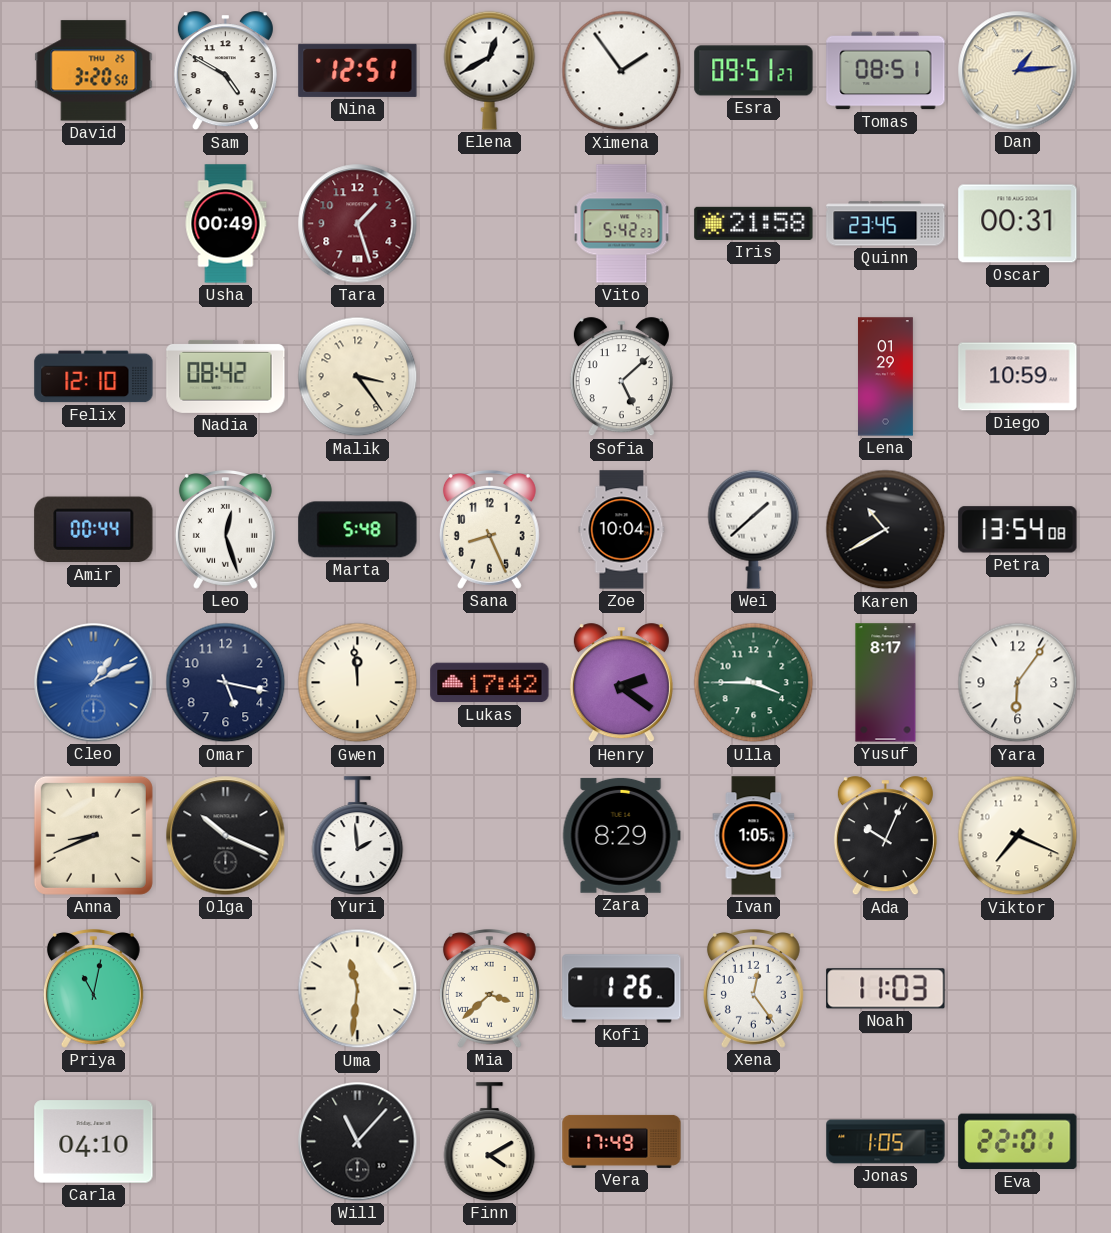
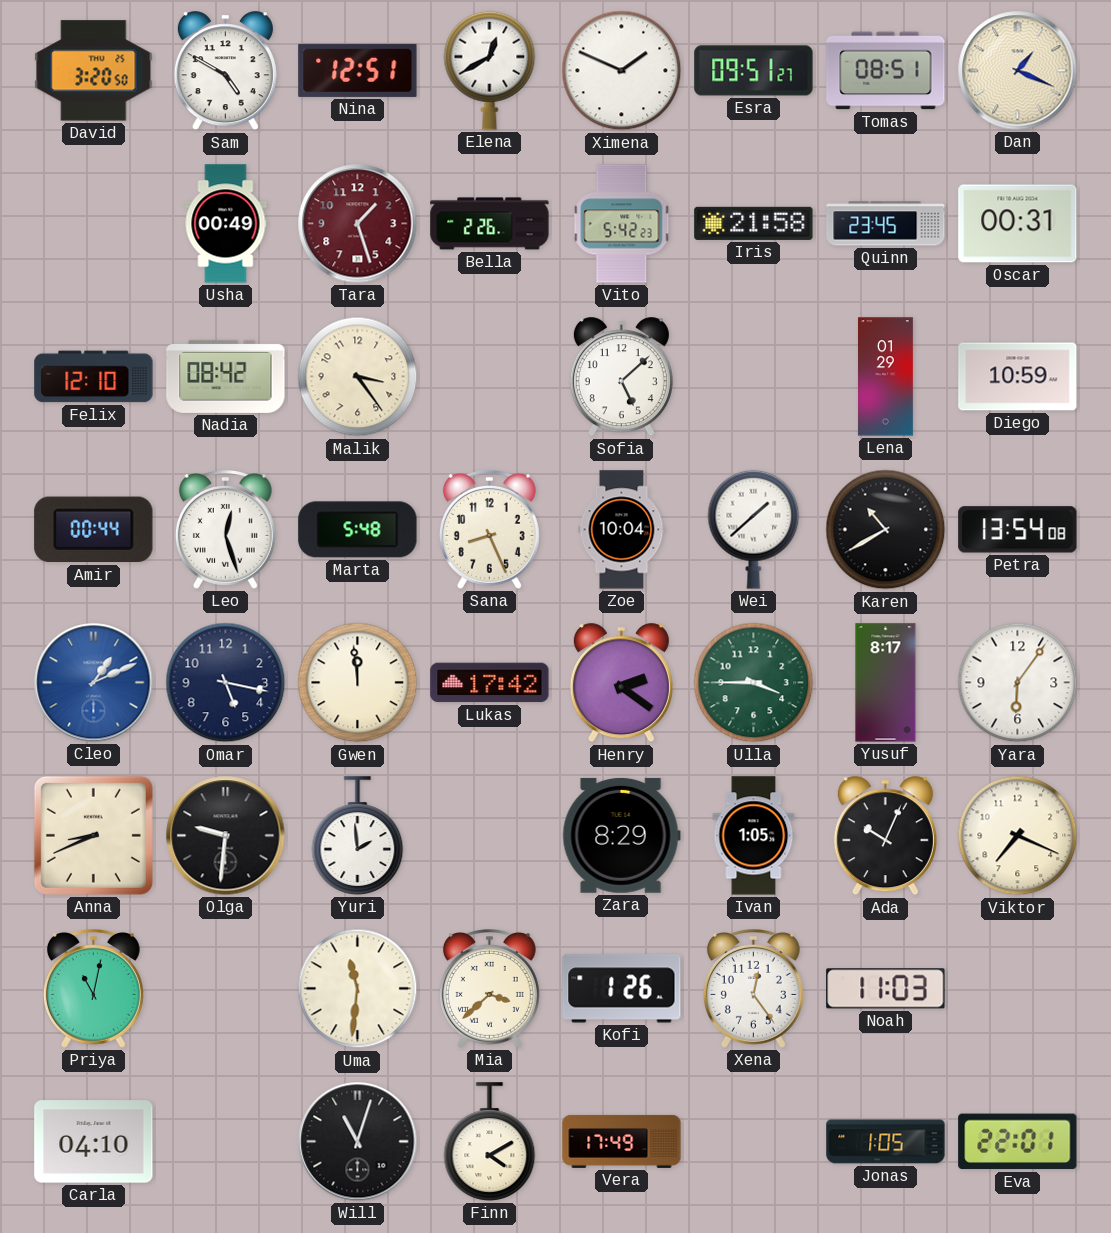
Ximena: 1:54 -> 1:49
Dan: 1:14 -> 1:19
Bella: none -> 2:26
Olga: 10:19 -> 9:31
Will: 11:07 -> 11:03
